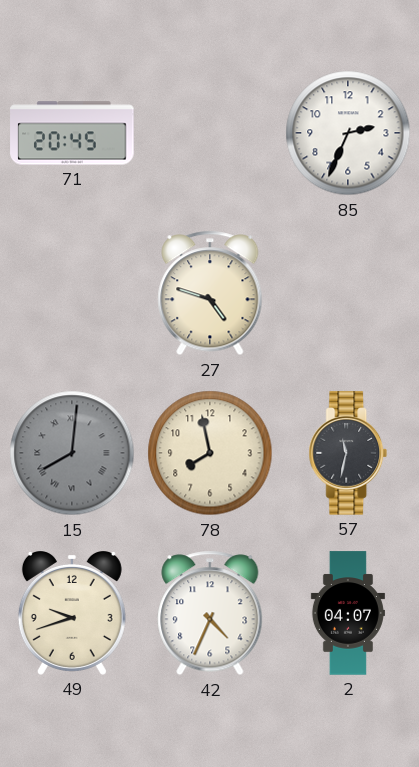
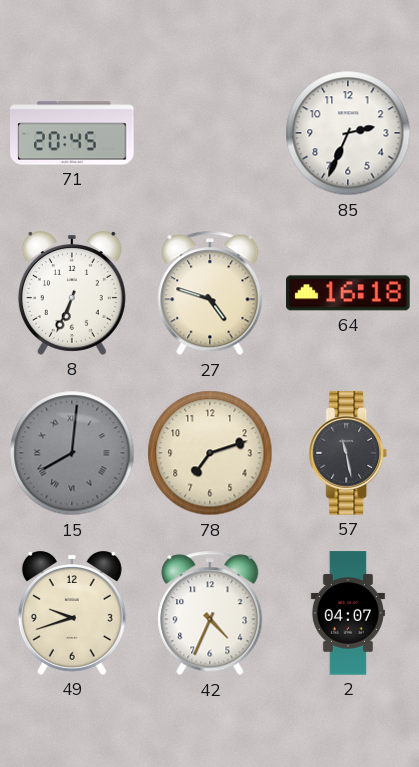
8: none -> 6:34
64: none -> 16:18
78: 7:58 -> 7:12
57: 11:32 -> 11:28
